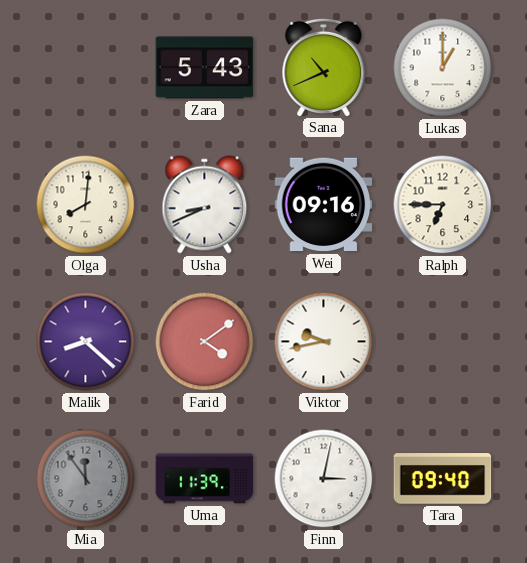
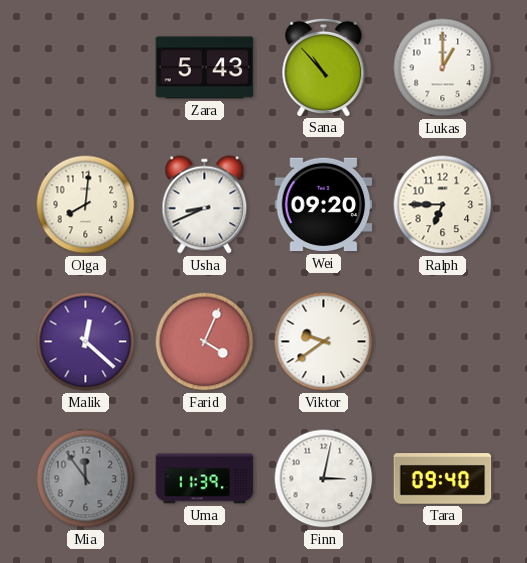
Sana: 10:41 -> 10:53
Wei: 09:16 -> 09:20
Malik: 8:22 -> 12:22
Farid: 4:09 -> 4:04
Viktor: 9:43 -> 9:39
